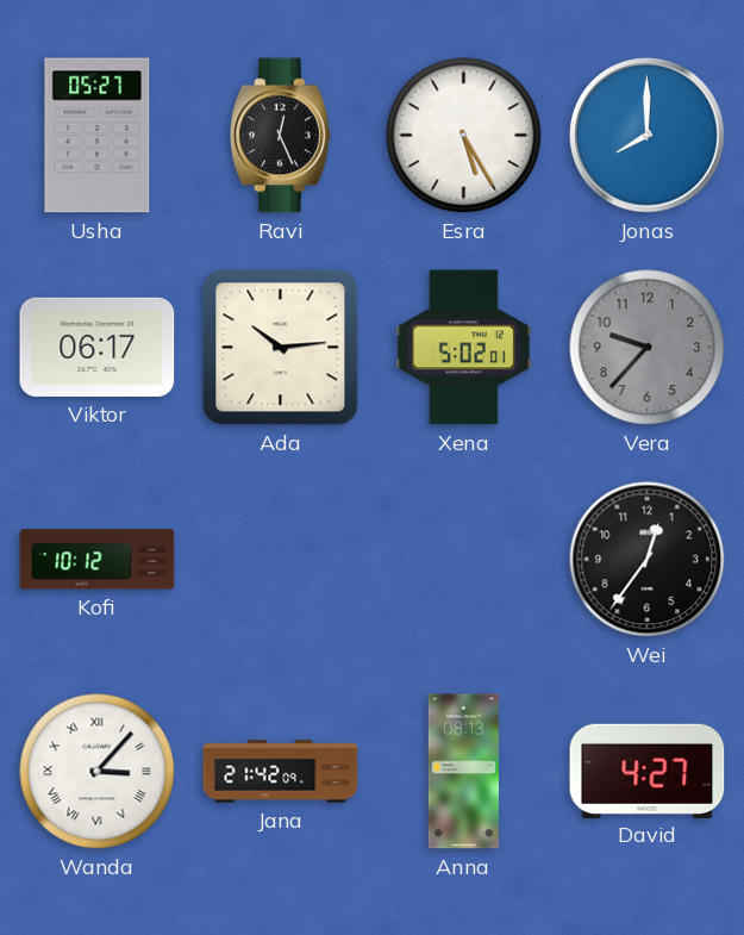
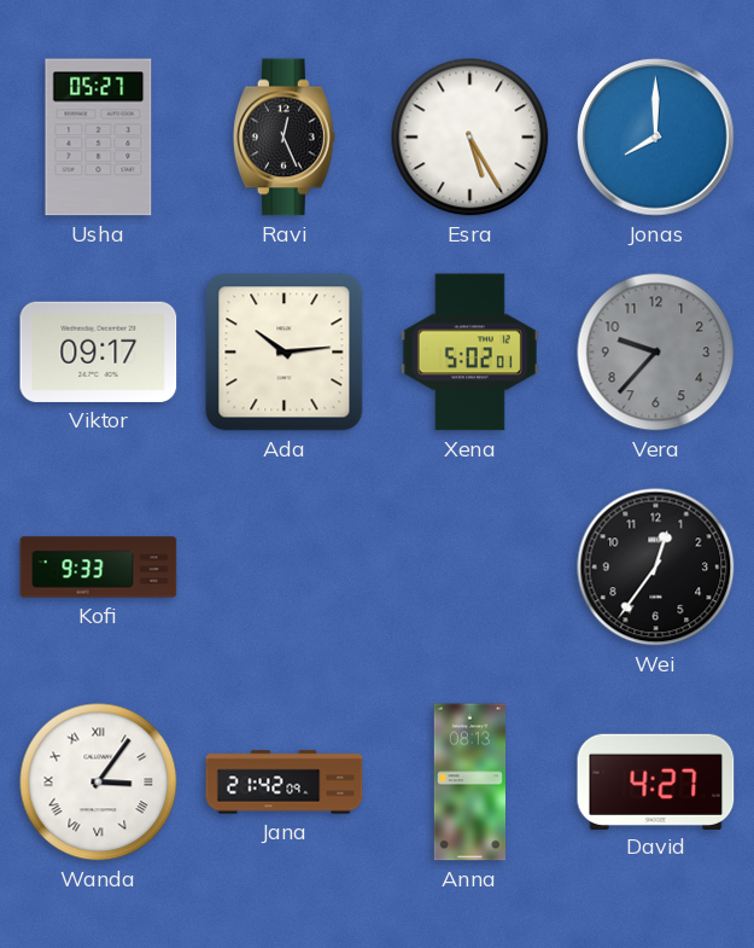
Viktor: 06:17 -> 09:17
Kofi: 10:12 -> 9:33
Wanda: 3:07 -> 3:06
